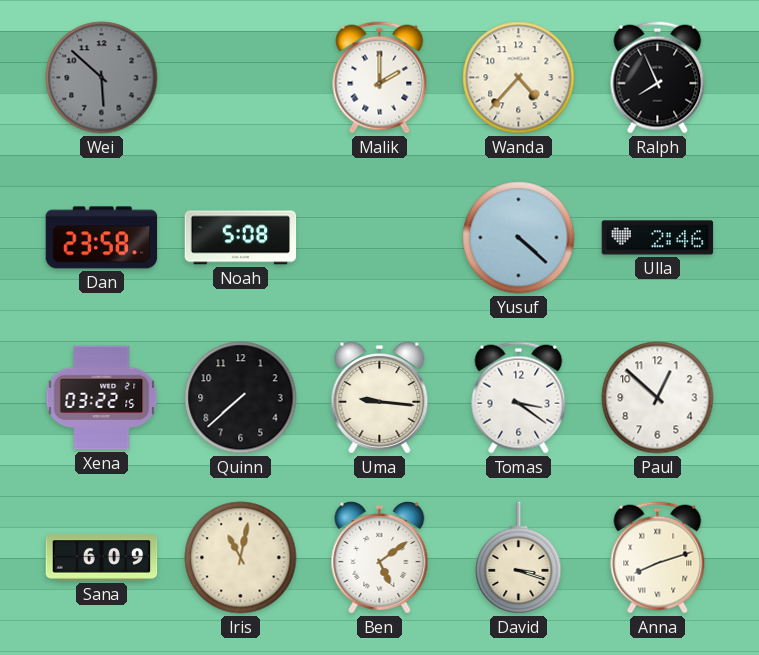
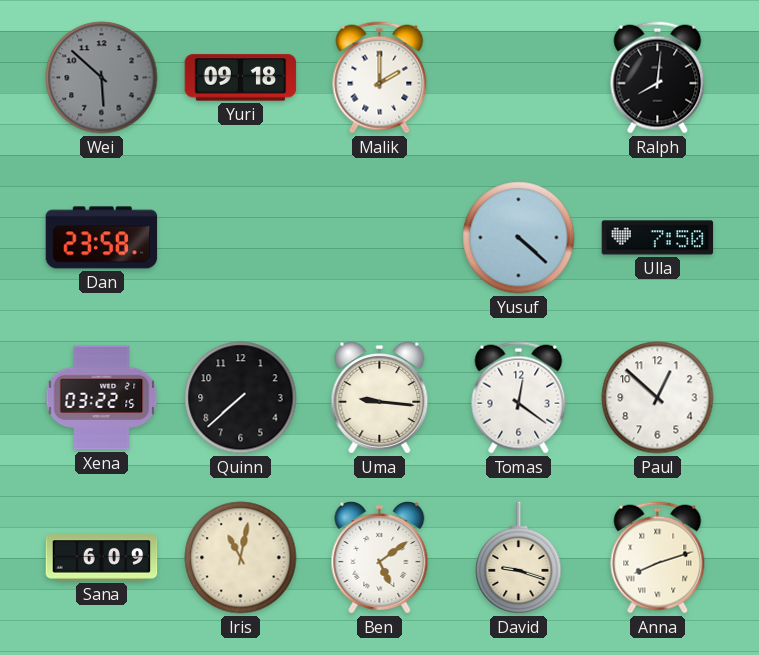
Yuri: none -> 09:18
Wanda: 4:37 -> none
Ralph: 7:56 -> 8:01
Noah: 5:08 -> none
Ulla: 2:46 -> 7:50
Tomas: 3:21 -> 12:21
David: 3:18 -> 9:18
